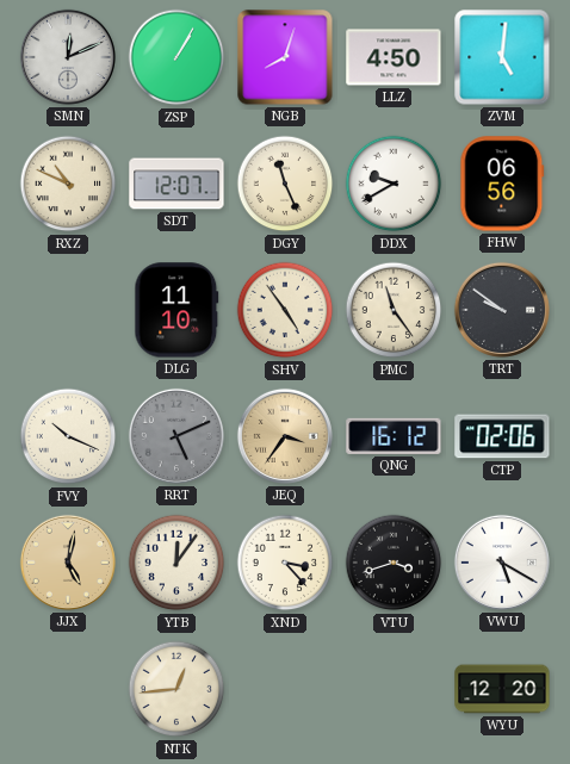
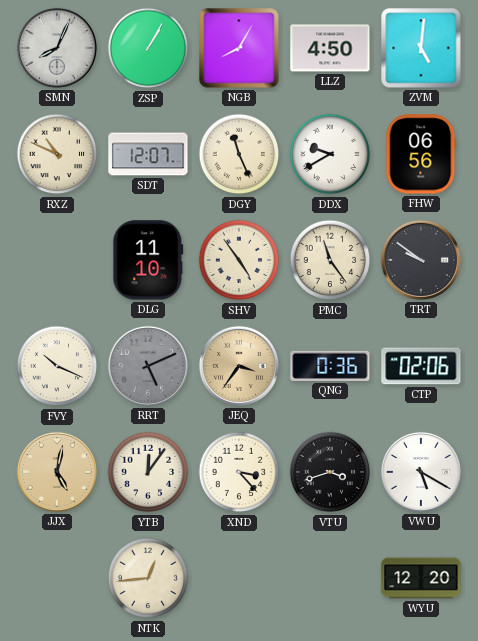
SMN: 12:11 -> 8:04
NGB: 8:03 -> 8:05
QNG: 16:12 -> 0:36
